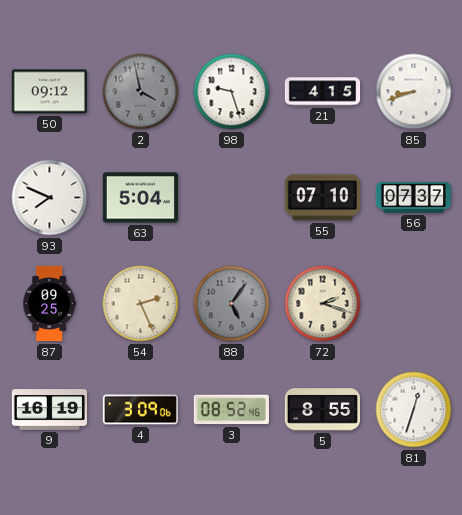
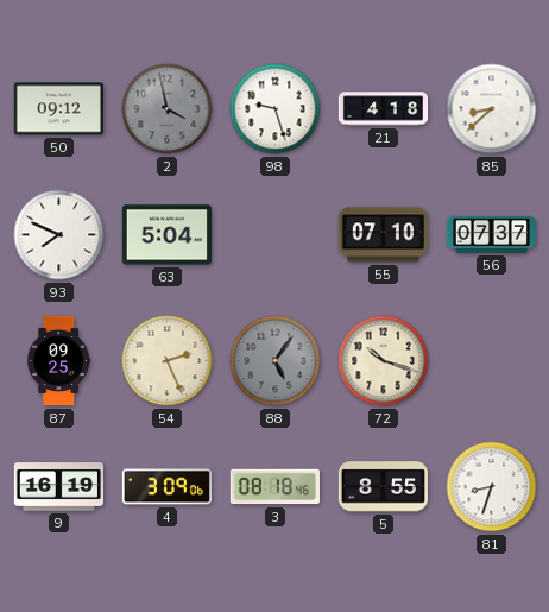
21: 4:15 -> 4:18
85: 8:42 -> 8:38
72: 2:18 -> 10:18
3: 08:52 -> 08:18
81: 12:33 -> 8:33
